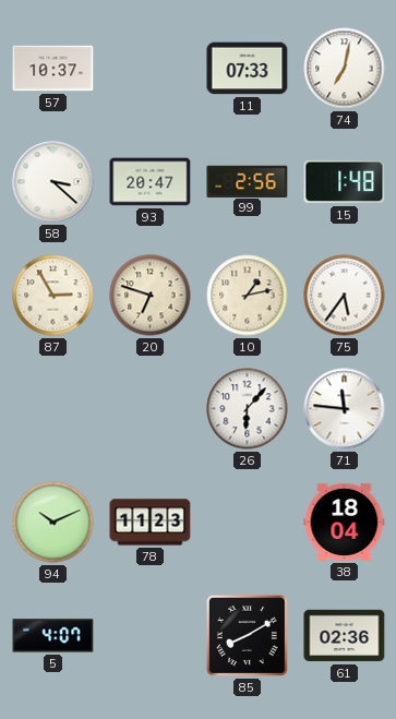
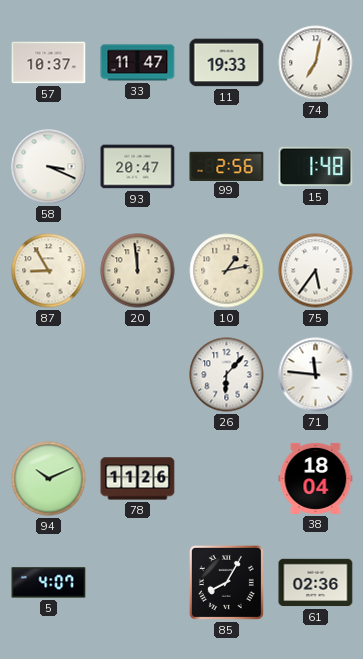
33: none -> 11:47
11: 07:33 -> 19:33
58: 3:22 -> 3:19
87: 2:55 -> 8:55
20: 6:48 -> 11:59
78: 11:23 -> 11:26
85: 8:10 -> 8:05
